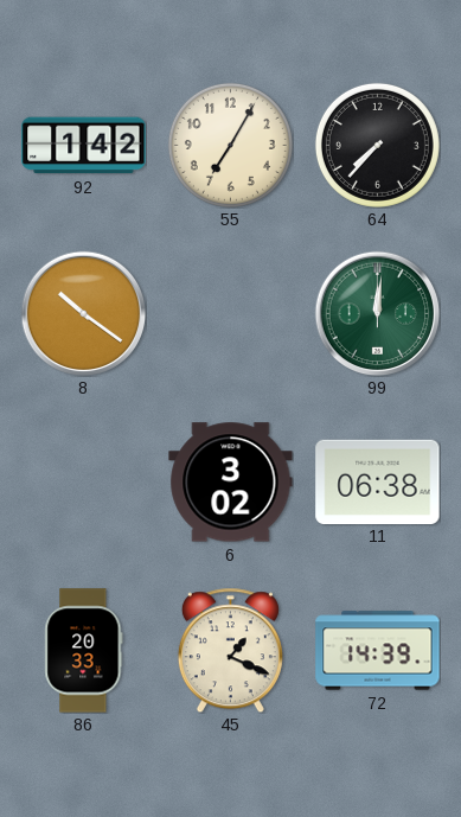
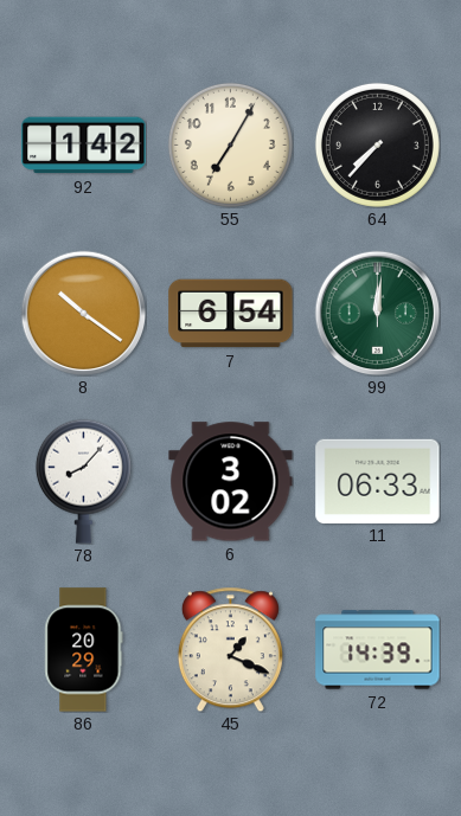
7: none -> 6:54
78: none -> 8:07
11: 06:38 -> 06:33
86: 20:33 -> 20:29
